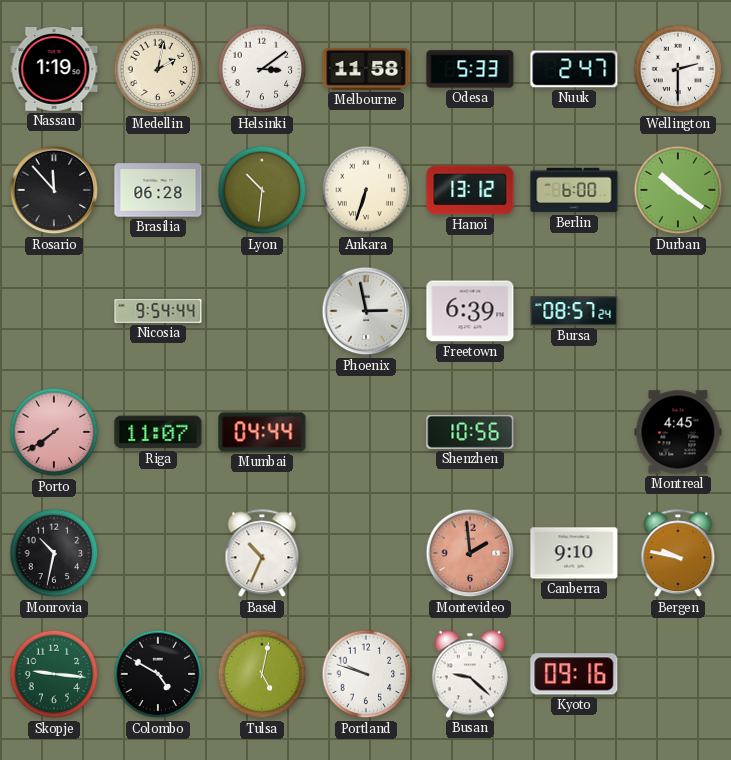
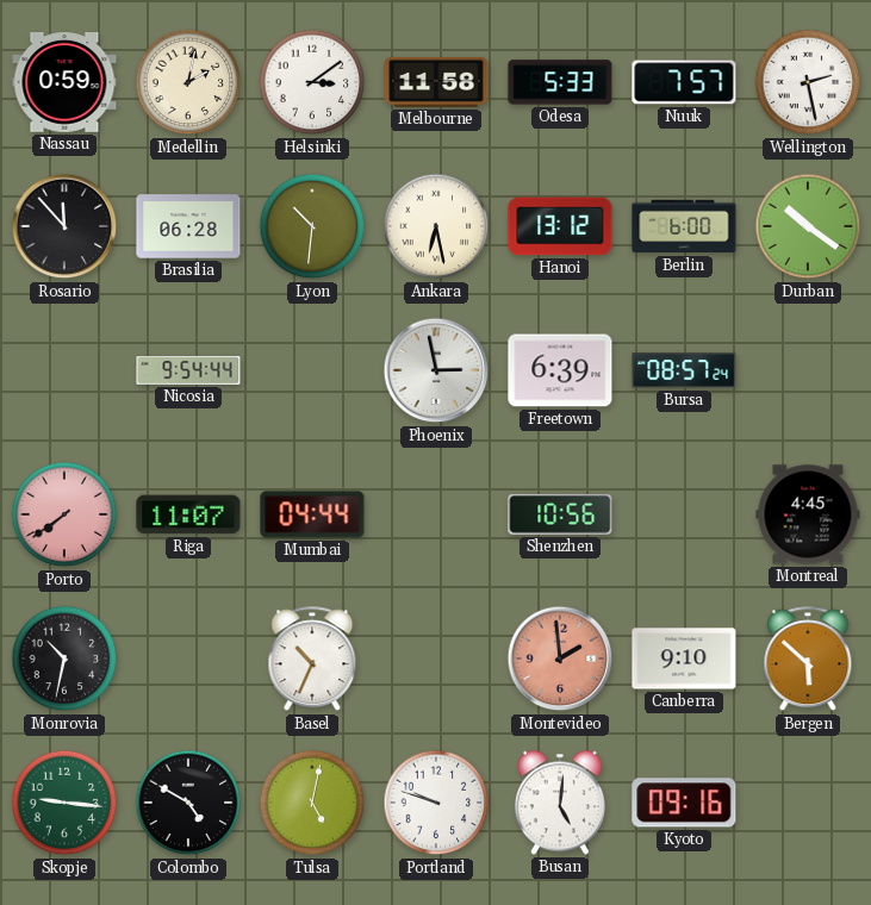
Nassau: 1:19 -> 0:59
Nuuk: 2:47 -> 7:57
Wellington: 2:30 -> 2:28
Ankara: 6:33 -> 6:28
Bergen: 9:47 -> 5:52
Busan: 9:22 -> 5:01
